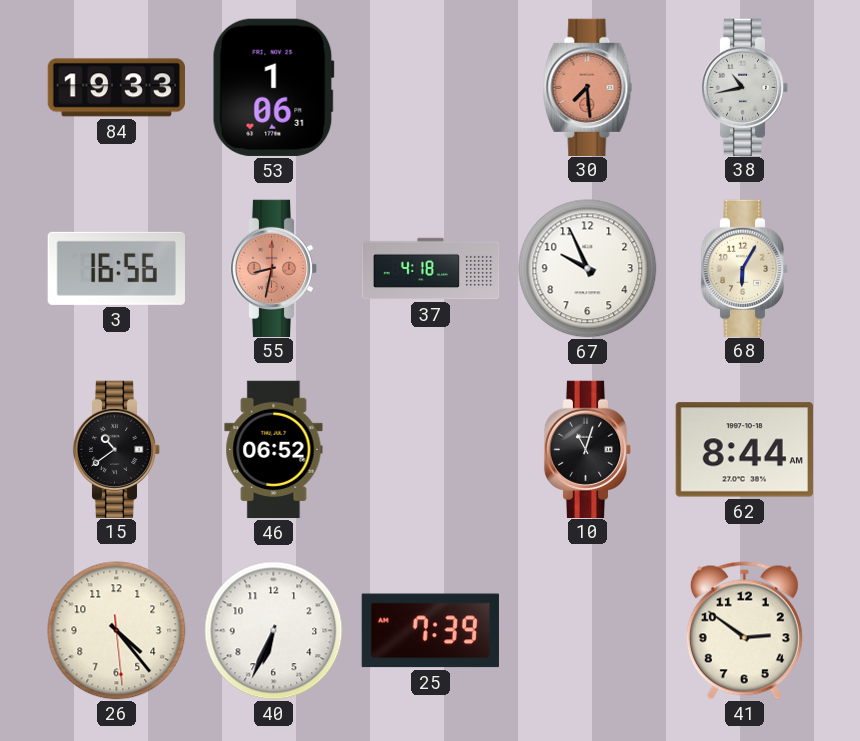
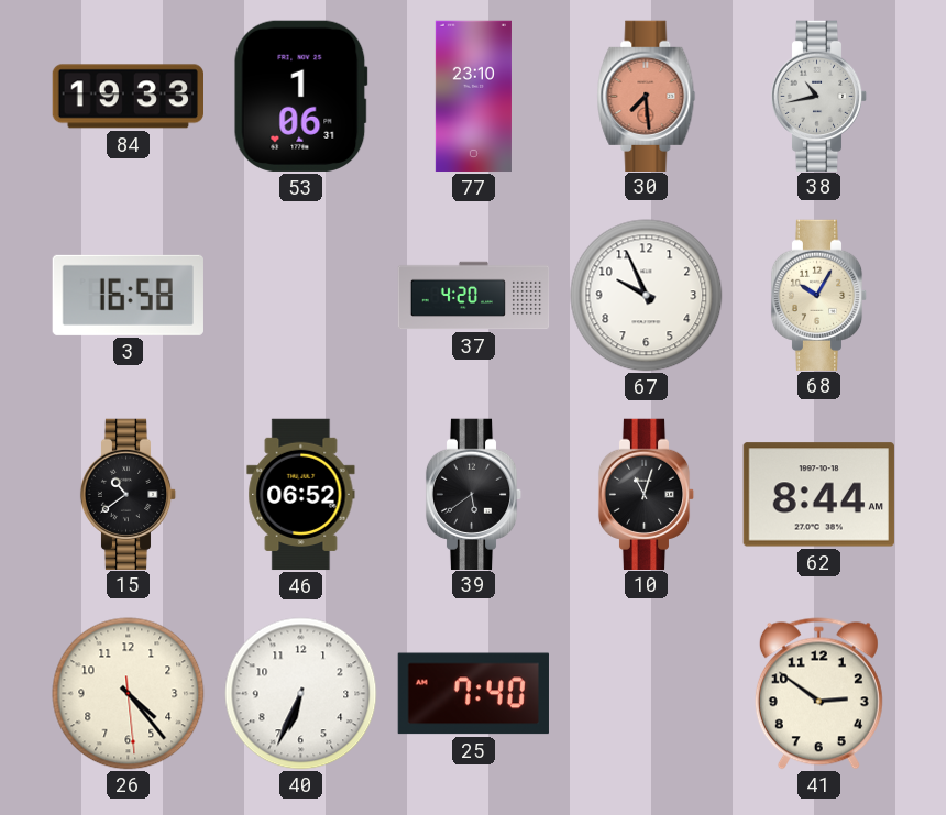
77: none -> 23:10
3: 16:56 -> 16:58
55: 8:32 -> none
37: 4:18 -> 4:20
68: 6:05 -> 10:05
39: none -> 5:39
25: 7:39 -> 7:40
